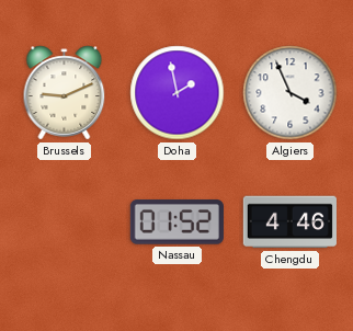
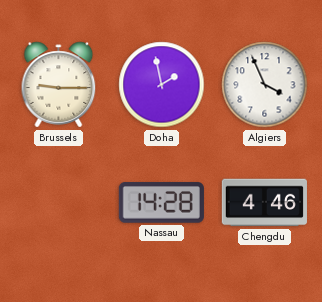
Brussels: 9:11 -> 9:15
Nassau: 01:52 -> 14:28
